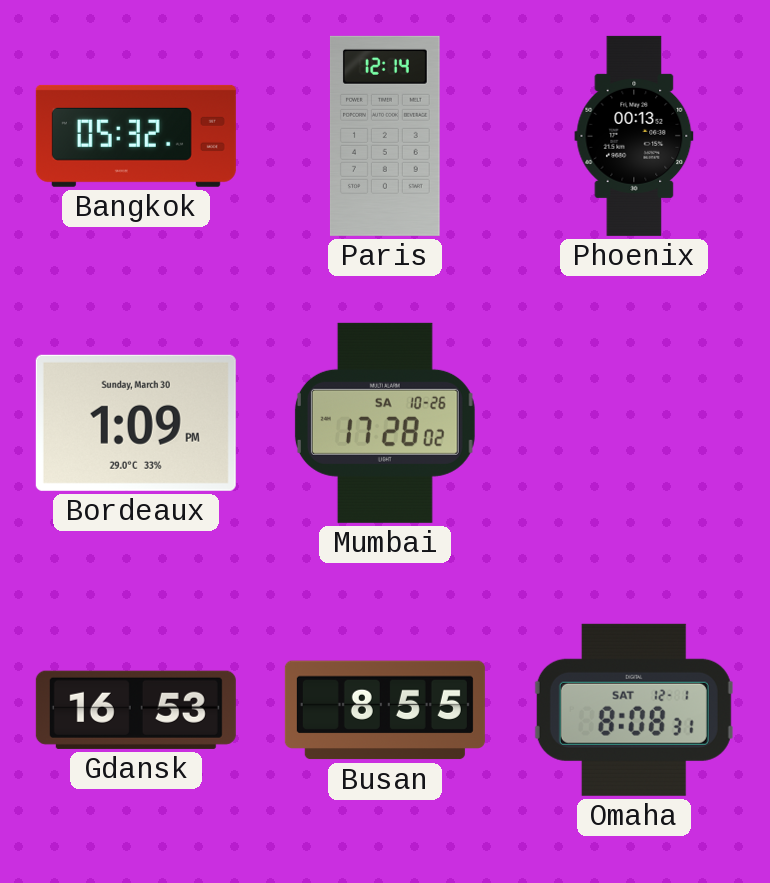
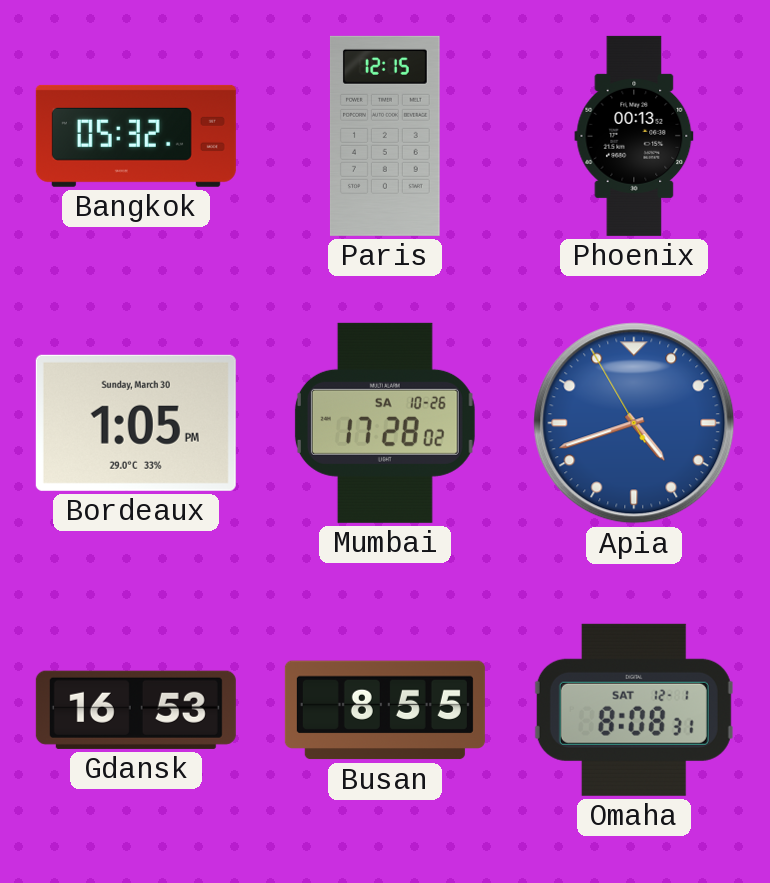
Paris: 12:14 -> 12:15
Bordeaux: 1:09 -> 1:05
Apia: none -> 4:41
